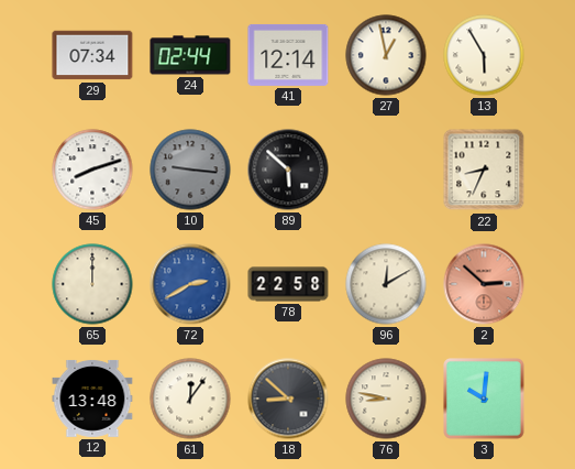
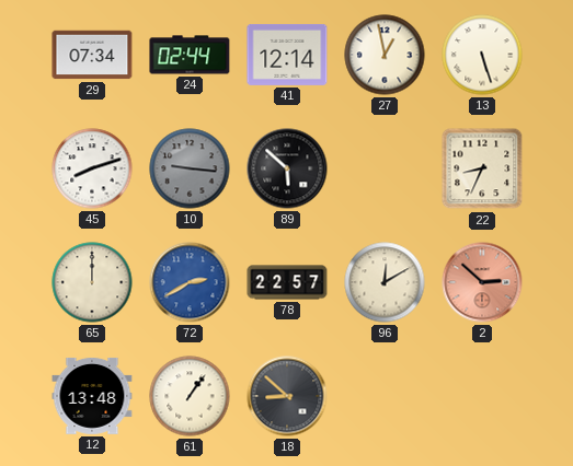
13: 5:55 -> 5:27
78: 22:58 -> 22:57
61: 12:06 -> 1:06
76: 8:47 -> none
3: 10:01 -> none
